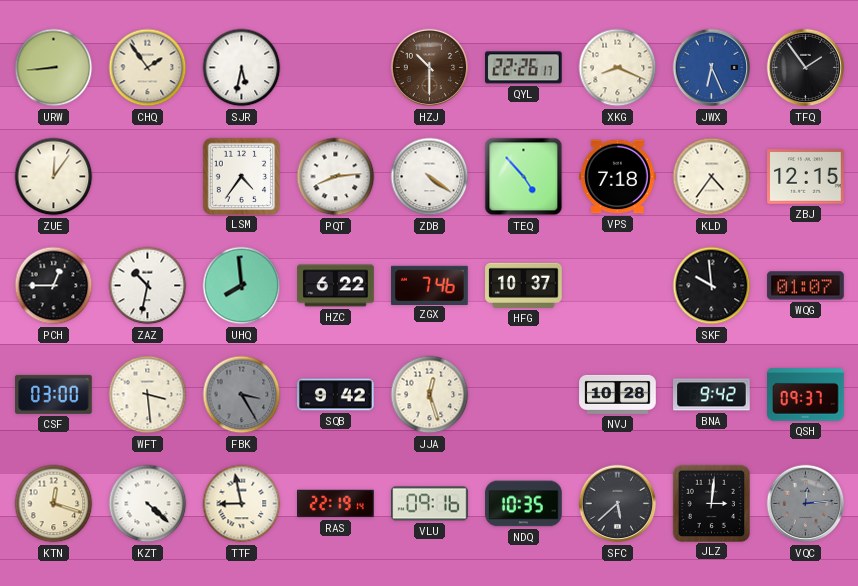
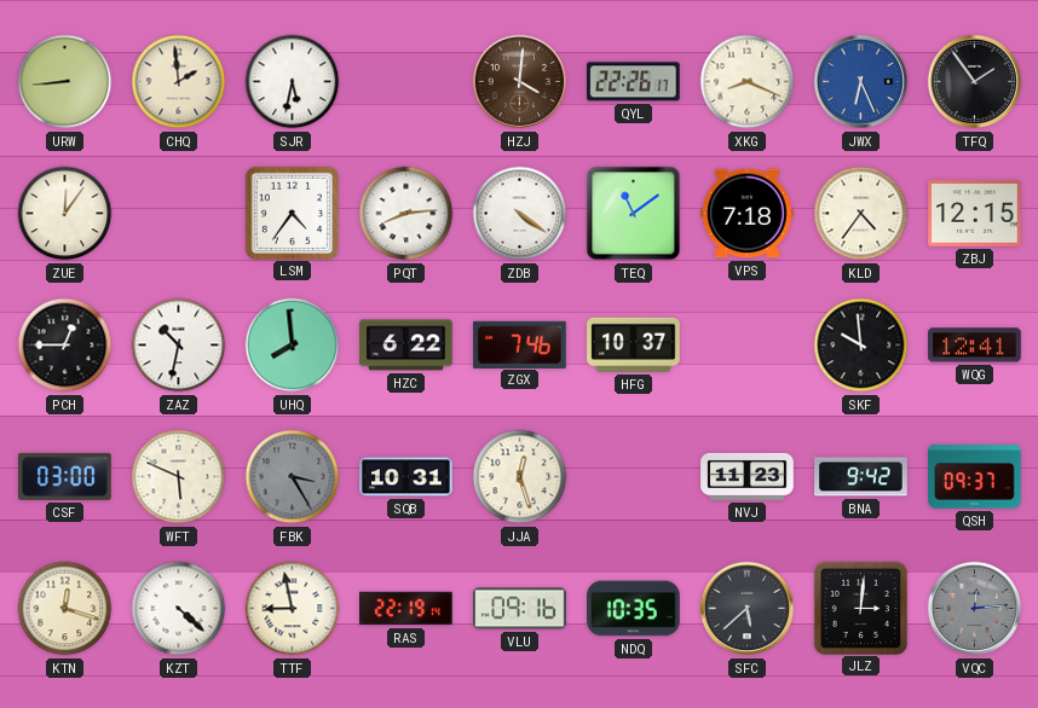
CHQ: 1:54 -> 1:59
HZJ: 10:30 -> 4:01
TEQ: 4:53 -> 11:09
WQG: 01:07 -> 12:41
WFT: 3:29 -> 5:49
SQB: 9:42 -> 10:31
NVJ: 10:28 -> 11:23
